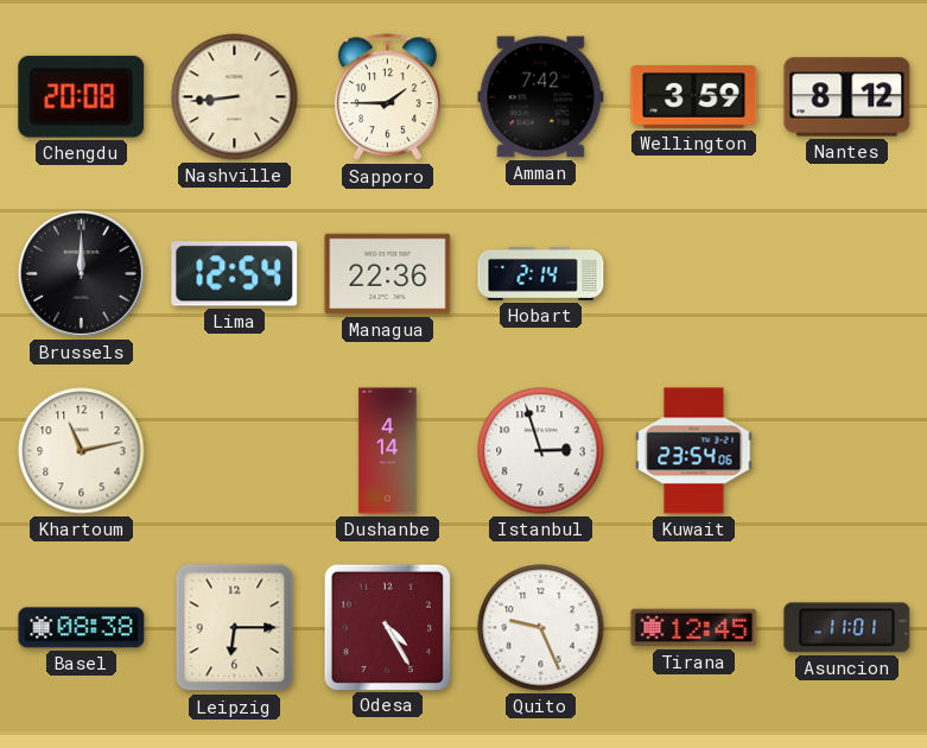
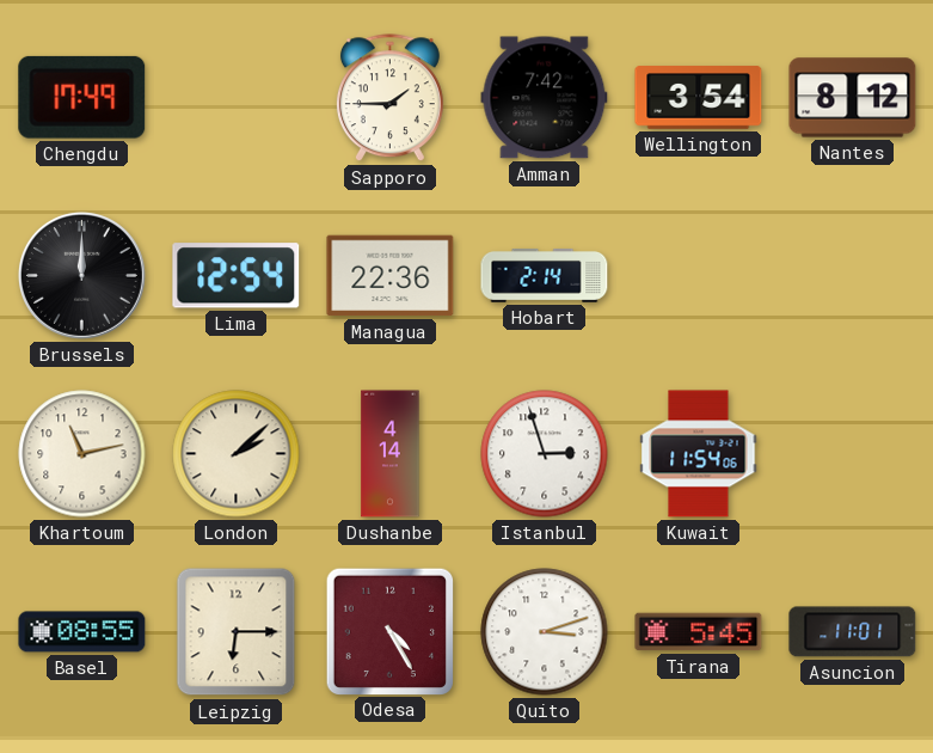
Chengdu: 20:08 -> 17:49
Nashville: 8:44 -> none
Wellington: 3:59 -> 3:54
London: none -> 2:08
Kuwait: 23:54 -> 11:54
Basel: 08:38 -> 08:55
Quito: 9:26 -> 3:12
Tirana: 12:45 -> 5:45
